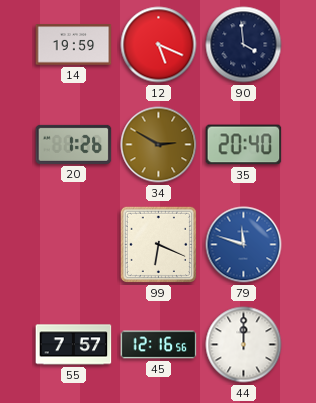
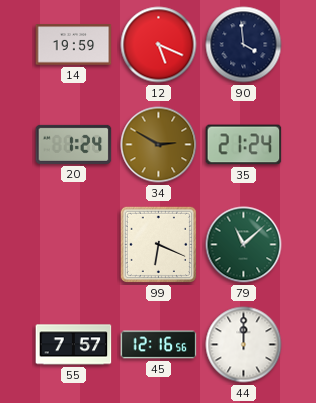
20: 1:26 -> 1:24
35: 20:40 -> 21:24
79: 11:48 -> 11:08
79 dial: blue -> green
